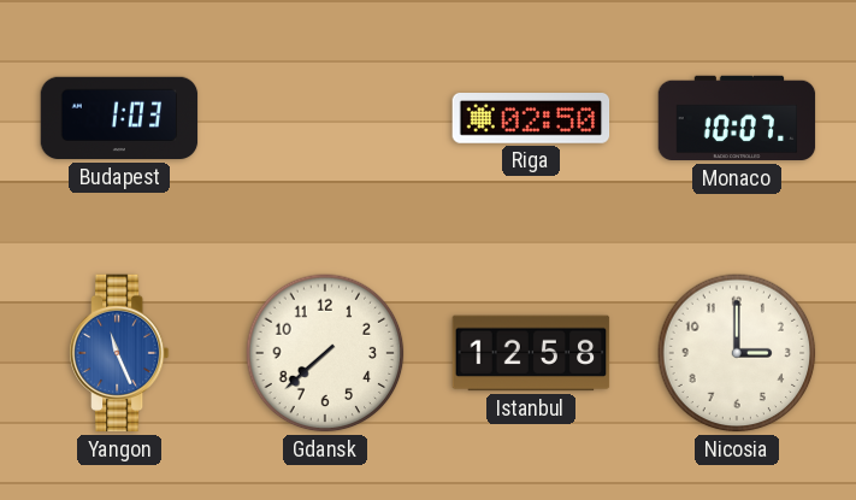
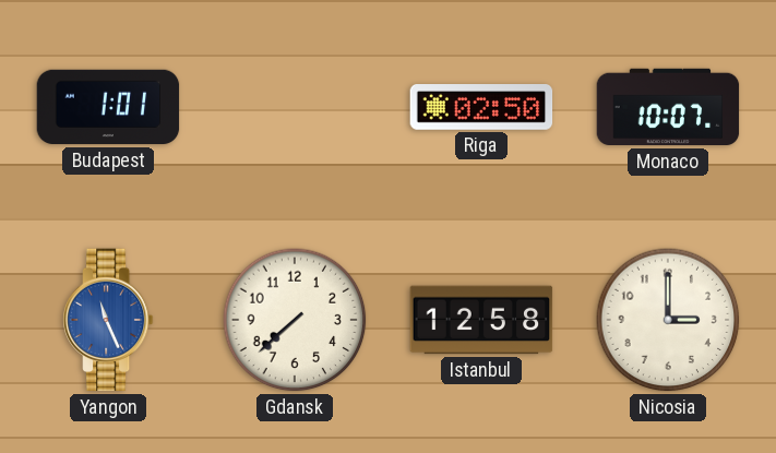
Budapest: 1:03 -> 1:01
